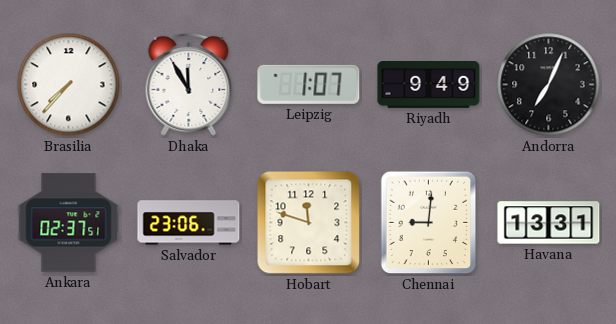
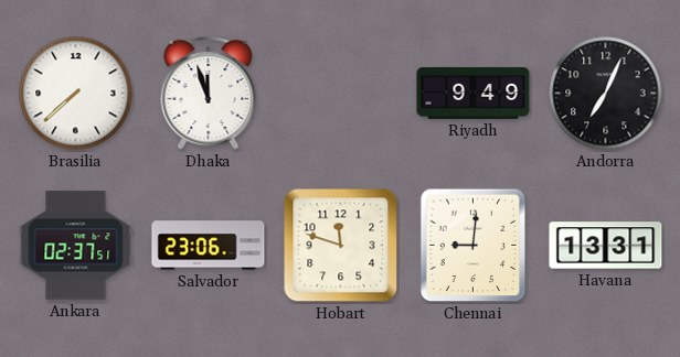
Brasilia: 7:37 -> 7:38
Dhaka: 11:55 -> 11:57
Leipzig: 1:07 -> none
